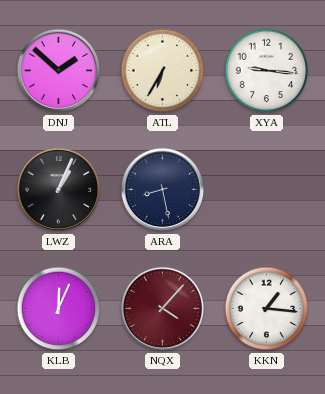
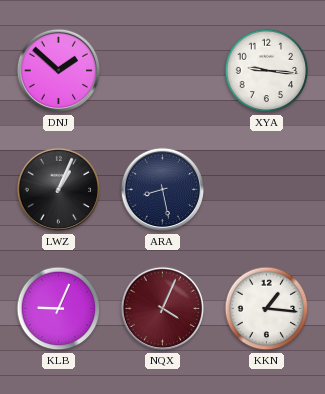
ATL: 6:35 -> none
KLB: 12:04 -> 9:04
NQX: 4:07 -> 4:04
